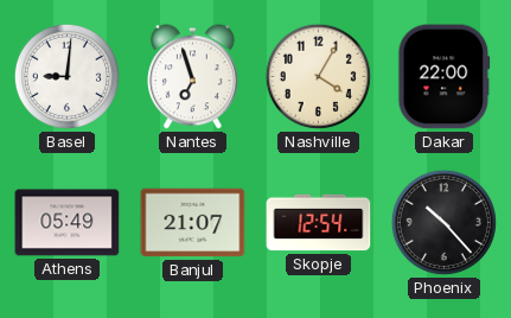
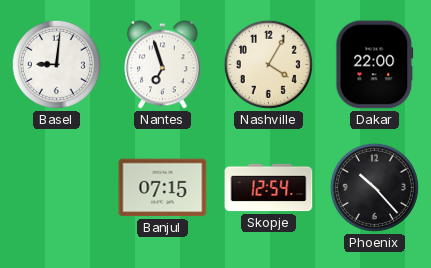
Athens: 05:49 -> none
Banjul: 21:07 -> 07:15
